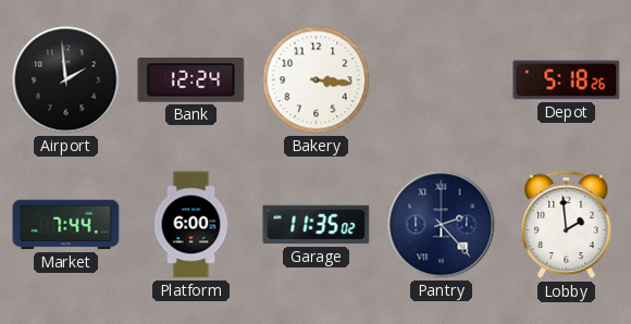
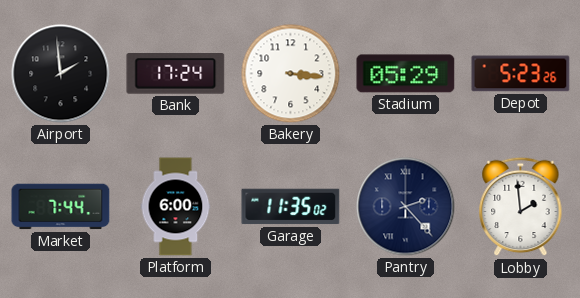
Bank: 12:24 -> 17:24
Stadium: none -> 05:29
Depot: 5:18 -> 5:23
